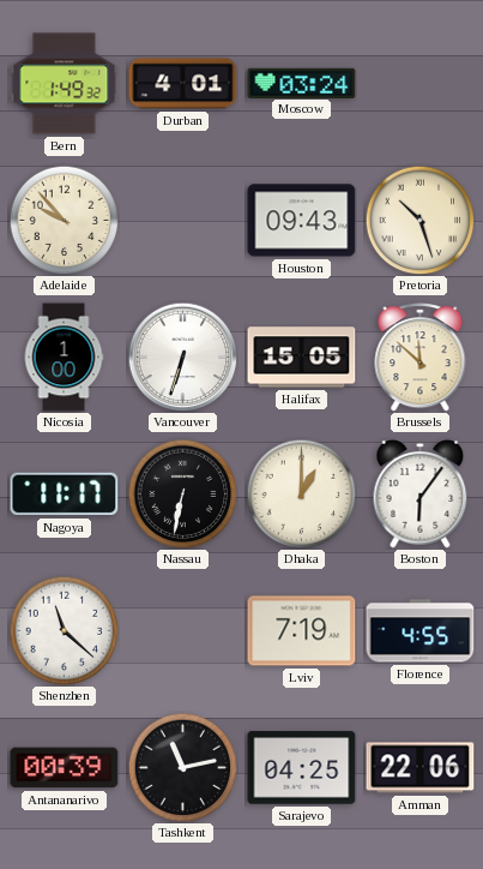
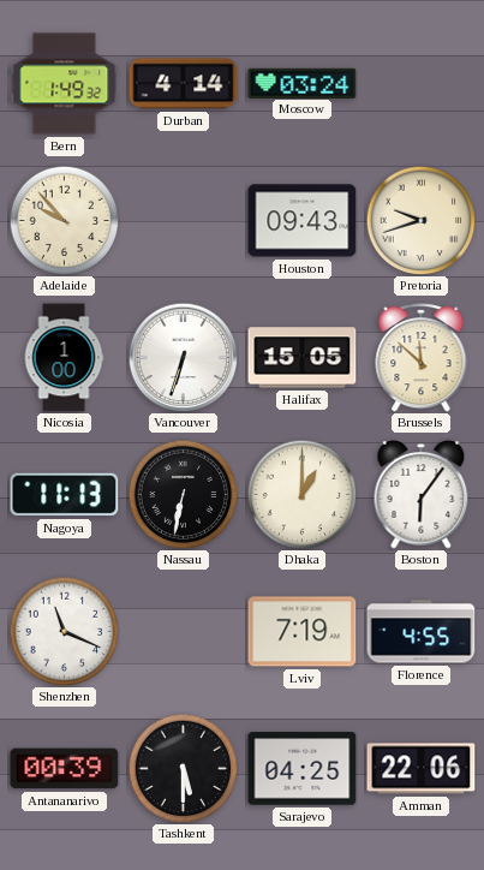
Durban: 4:01 -> 4:14
Pretoria: 10:27 -> 9:42
Nagoya: 11:17 -> 11:13
Shenzhen: 11:22 -> 11:19
Tashkent: 11:13 -> 5:30
